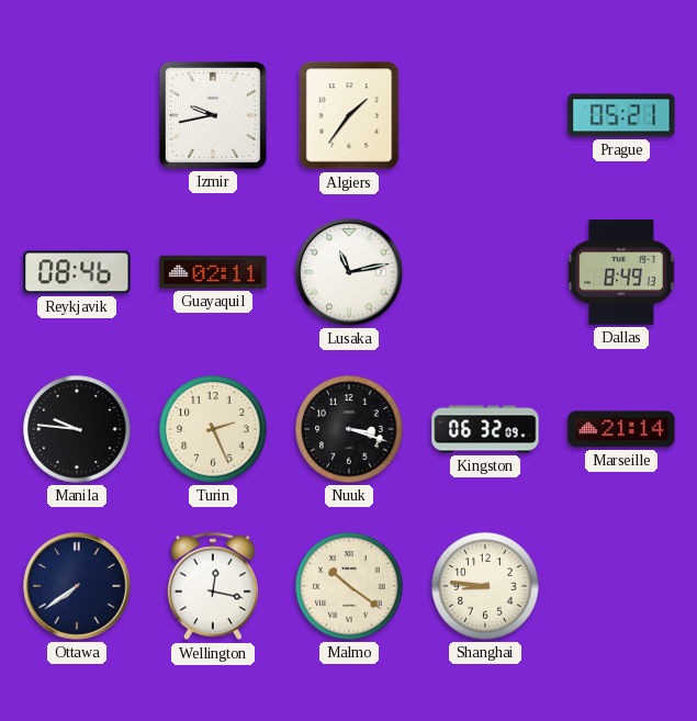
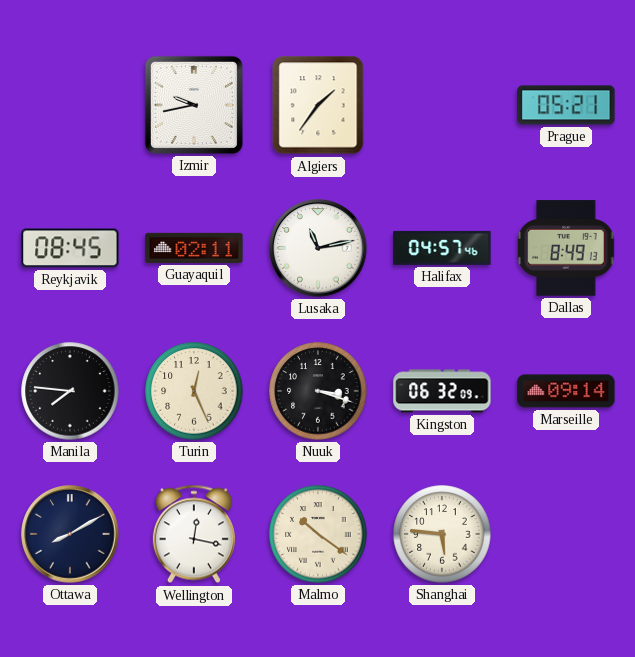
Reykjavik: 08:46 -> 08:45
Halifax: none -> 04:57
Manila: 9:46 -> 7:46
Turin: 2:26 -> 12:26
Marseille: 21:14 -> 09:14
Ottawa: 7:39 -> 8:10
Shanghai: 8:46 -> 5:46
